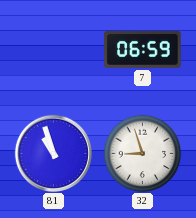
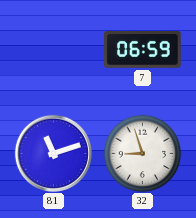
81: 10:57 -> 11:12
